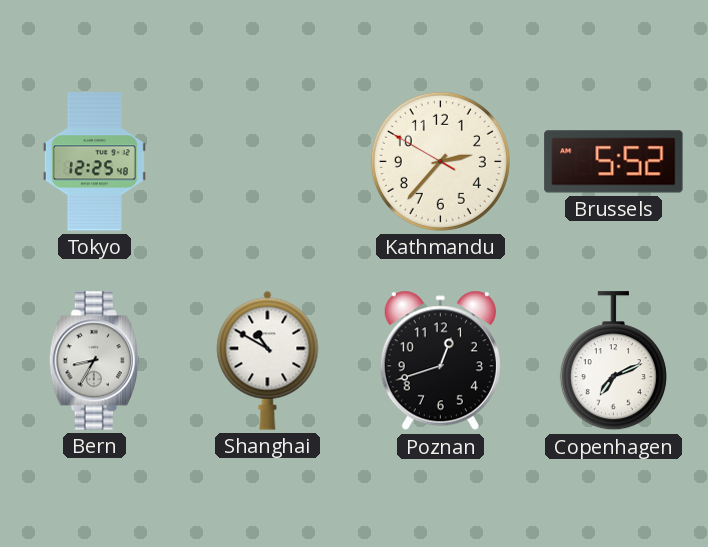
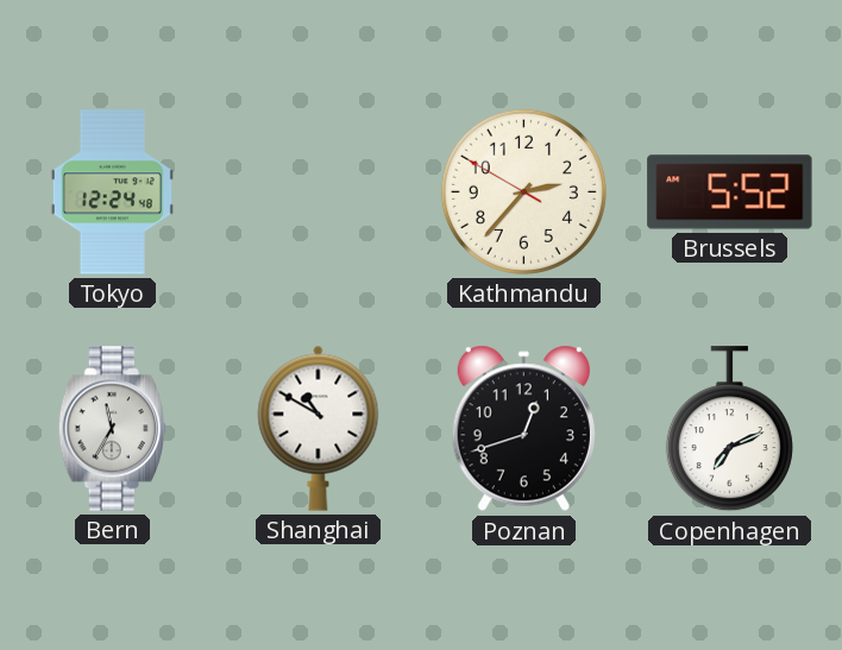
Tokyo: 12:25 -> 12:24
Bern: 8:35 -> 11:35
